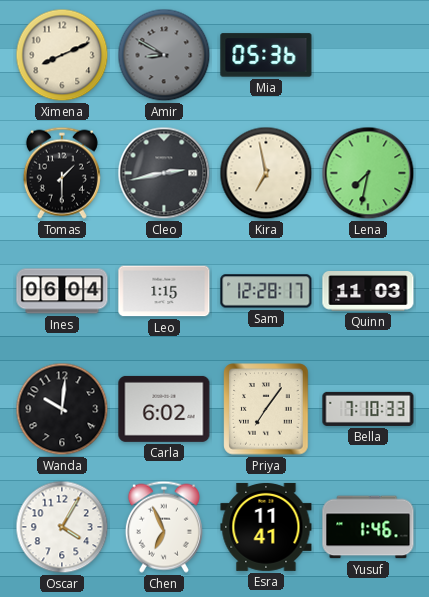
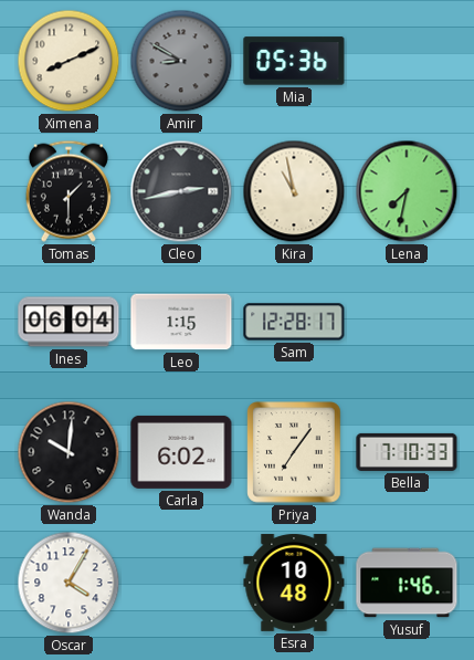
Kira: 6:58 -> 10:58
Quinn: 11:03 -> none
Chen: 6:56 -> none
Esra: 11:41 -> 10:48
